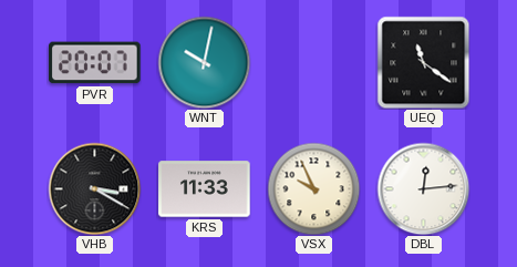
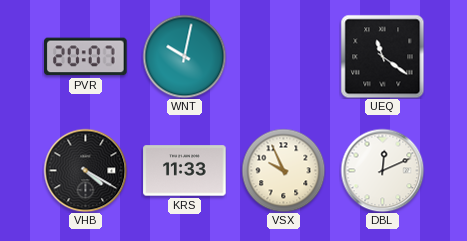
VHB: 3:20 -> 4:20
DBL: 12:14 -> 12:11
